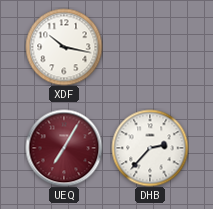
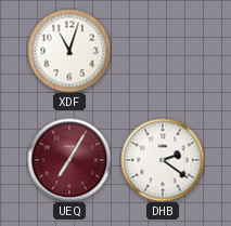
XDF: 10:17 -> 11:03
DHB: 2:37 -> 2:21
